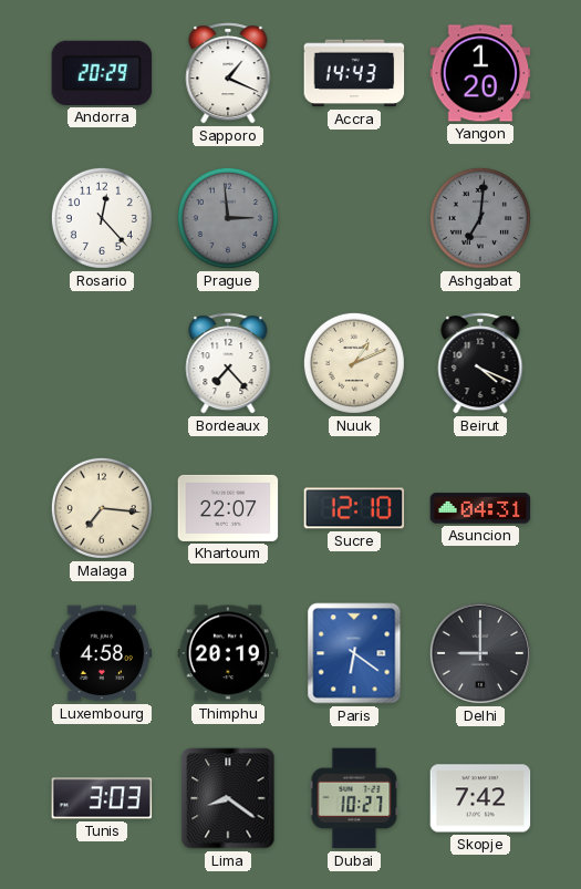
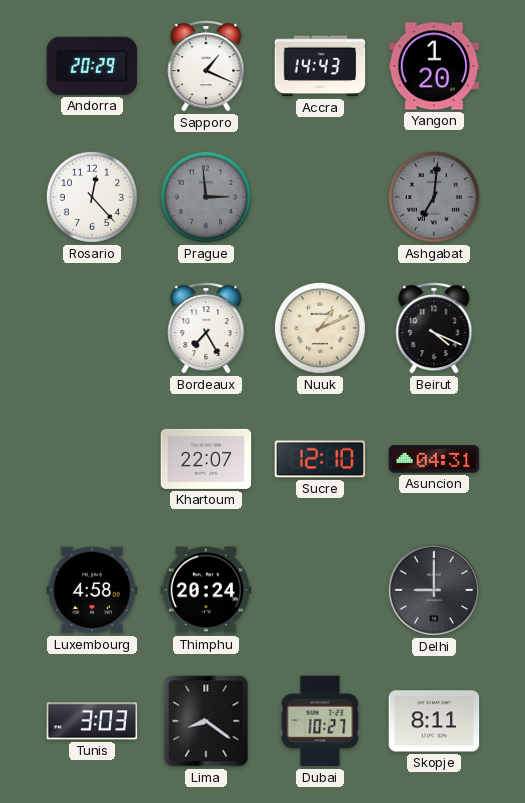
Bordeaux: 7:23 -> 7:25
Malaga: 7:16 -> none
Thimphu: 20:19 -> 20:24
Paris: 6:21 -> none
Skopje: 7:42 -> 8:11
